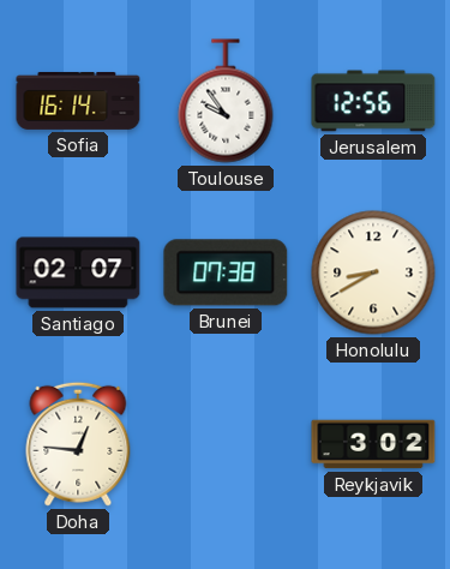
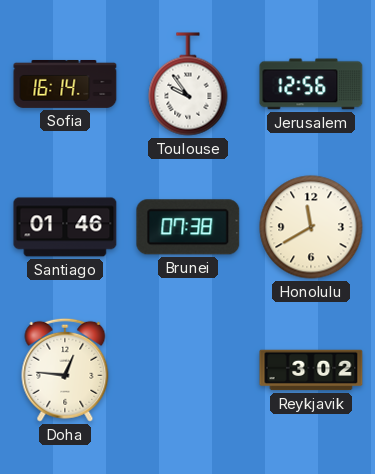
Santiago: 02:07 -> 01:46
Honolulu: 8:40 -> 11:40
